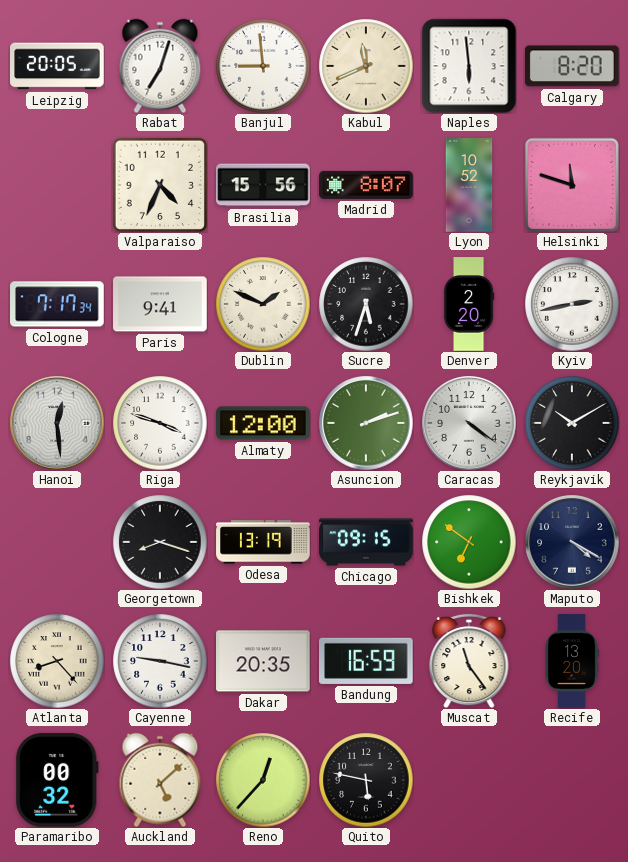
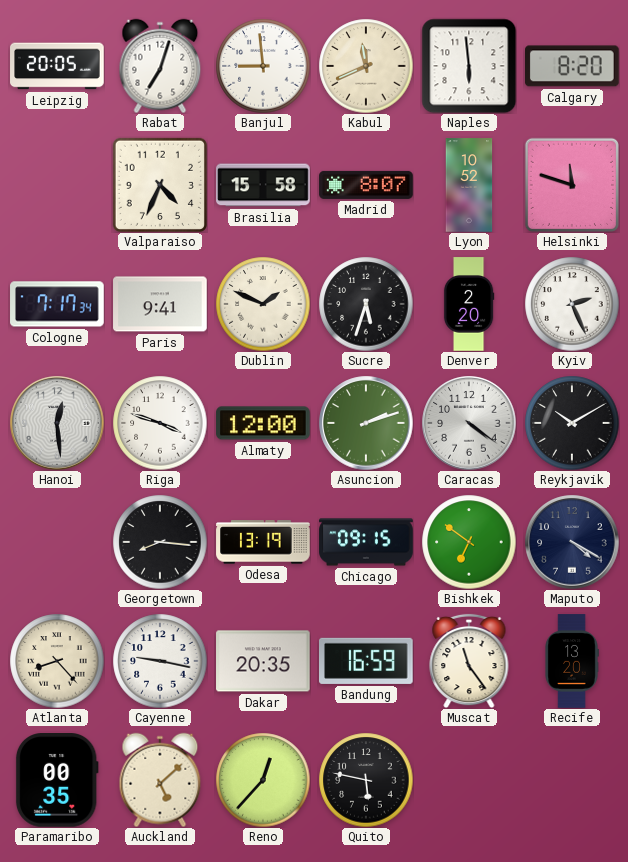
Brasilia: 15:56 -> 15:58
Kyiv: 2:43 -> 2:26
Georgetown: 8:18 -> 8:16
Paramaribo: 00:32 -> 00:35
